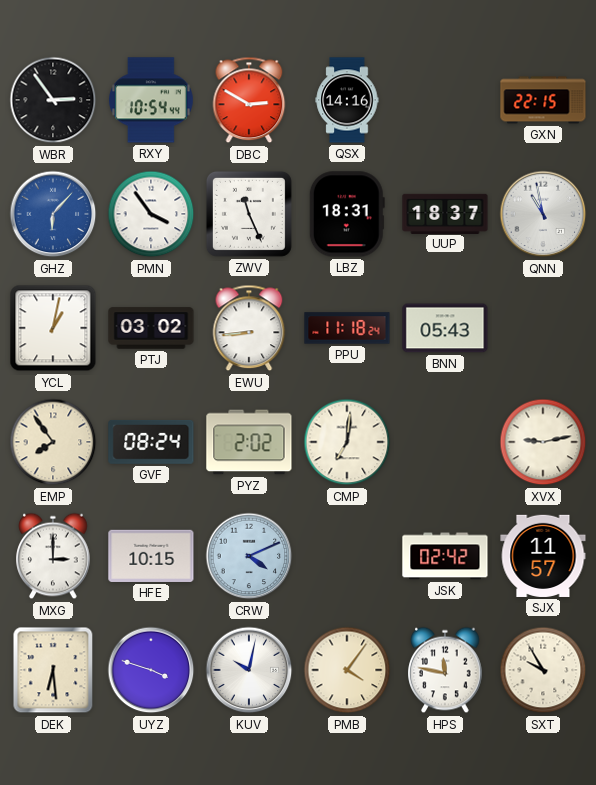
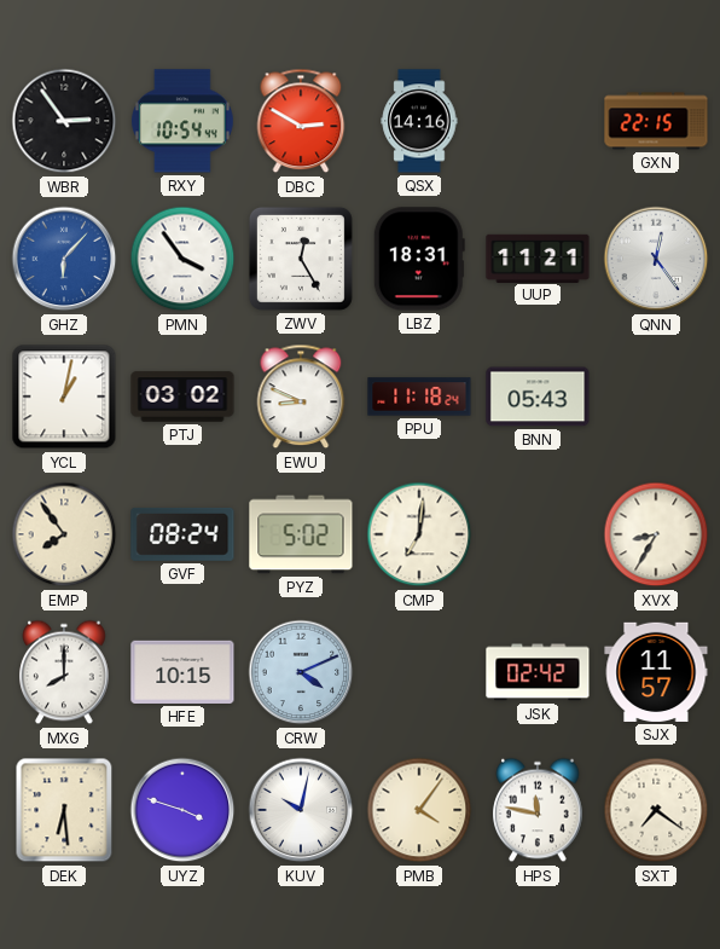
ZWV: 11:26 -> 12:25
UUP: 18:37 -> 11:21
QNN: 10:58 -> 12:24
EWU: 8:44 -> 8:49
PYZ: 2:02 -> 5:02
XVX: 9:13 -> 8:35
MXG: 3:00 -> 8:00
SXT: 9:55 -> 7:21
